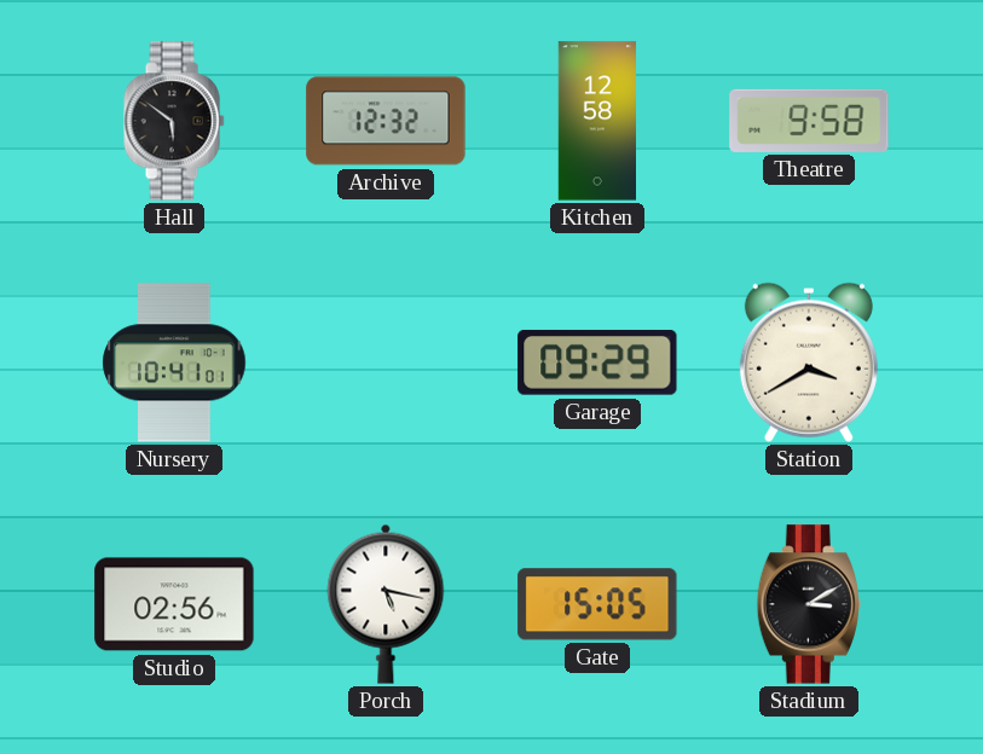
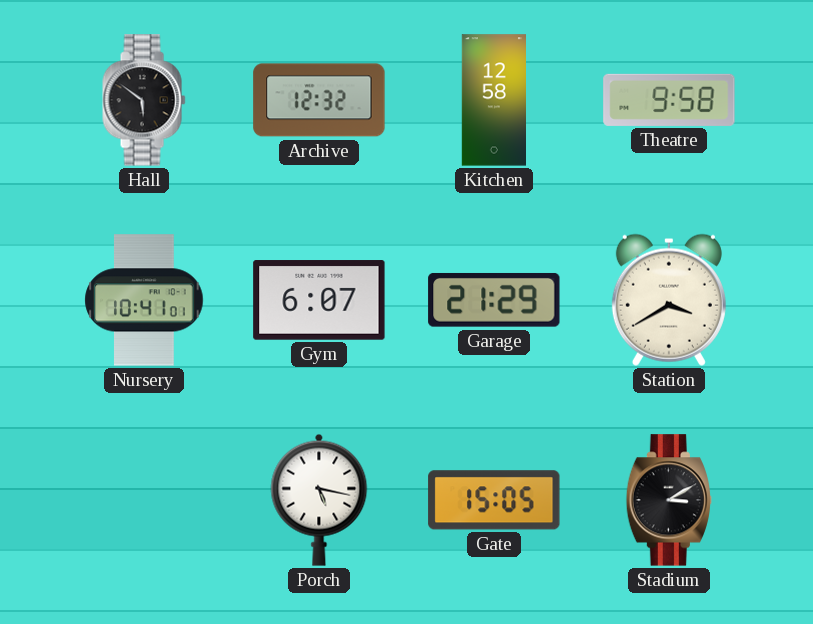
Gym: none -> 6:07
Garage: 09:29 -> 21:29
Studio: 02:56 -> none
